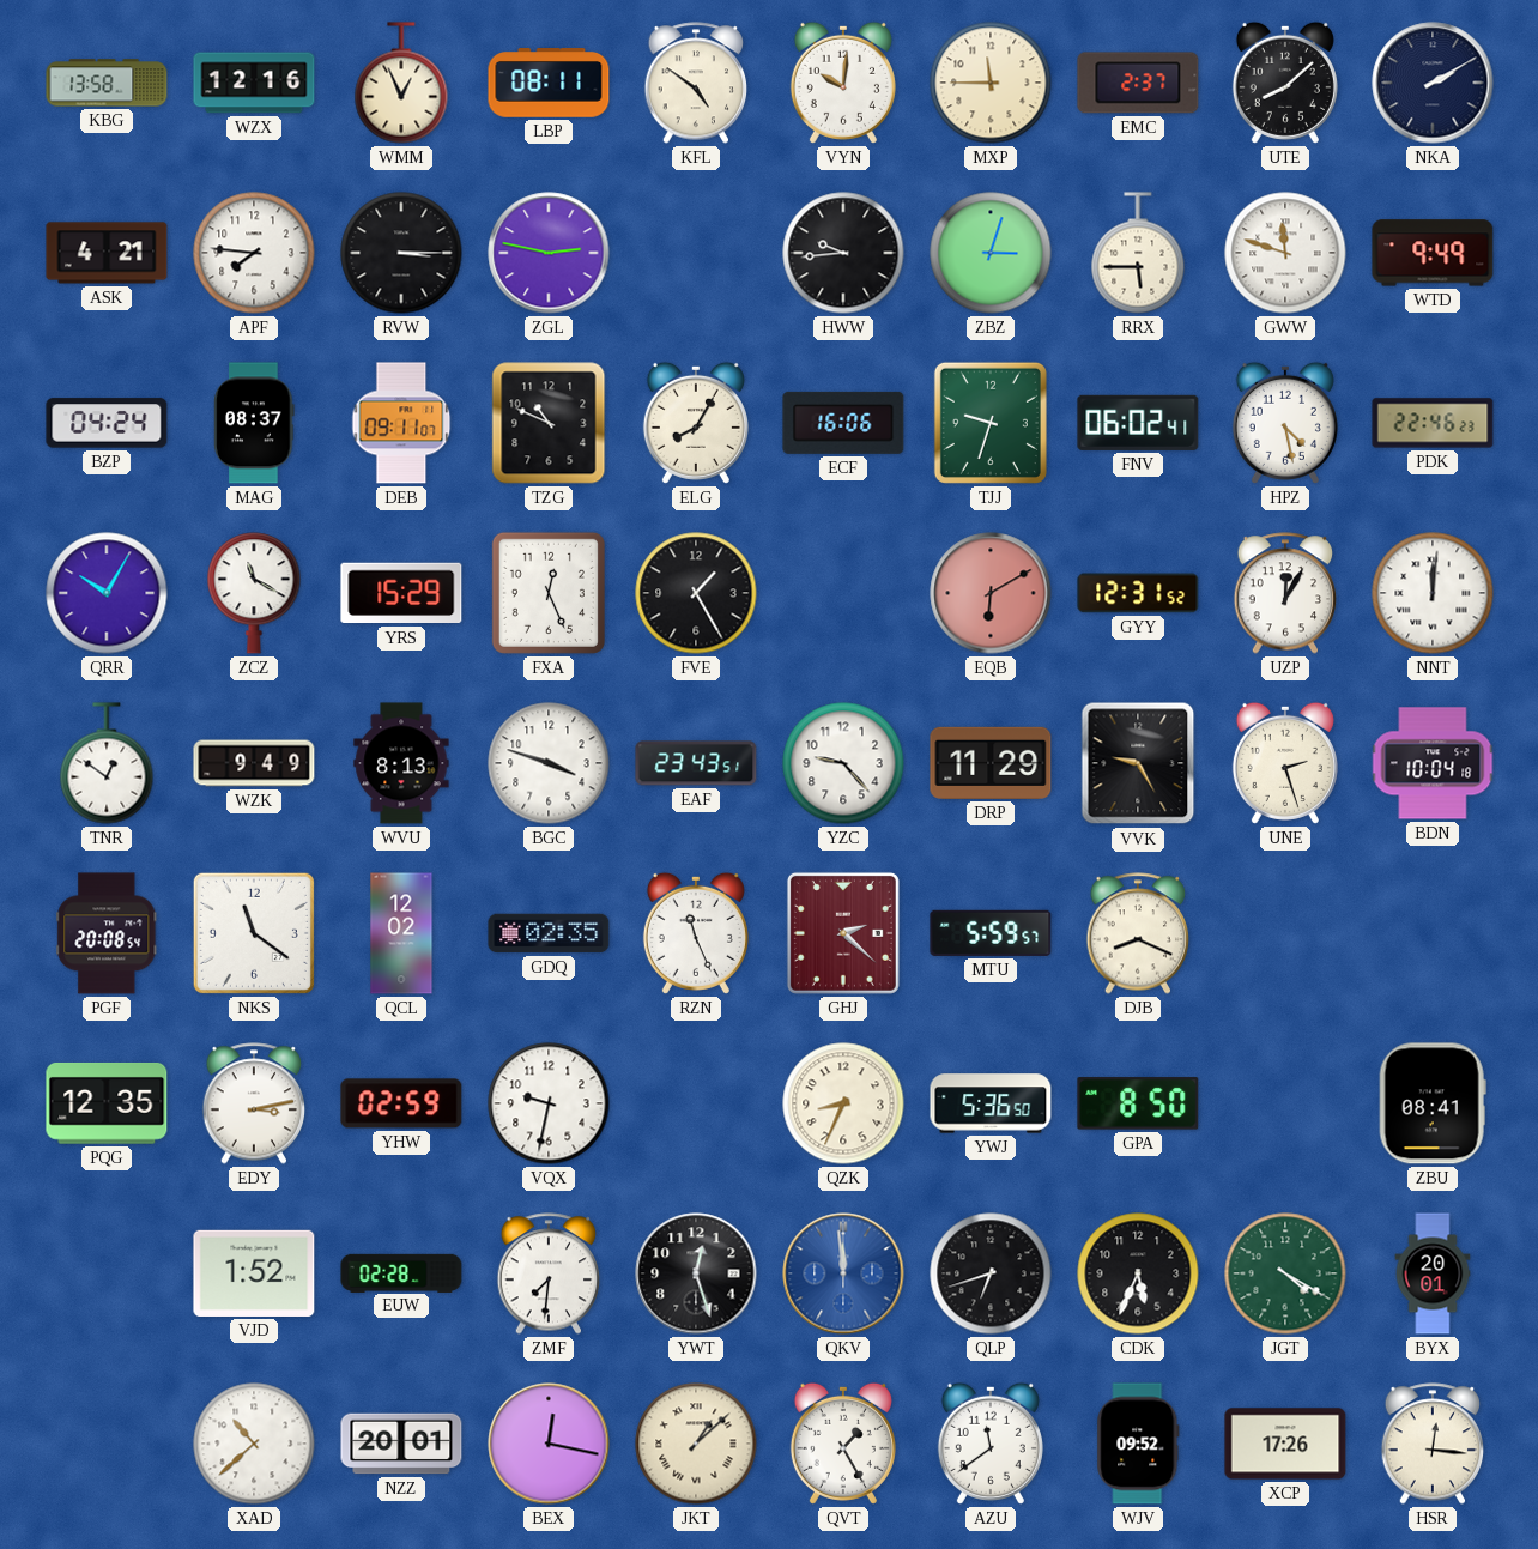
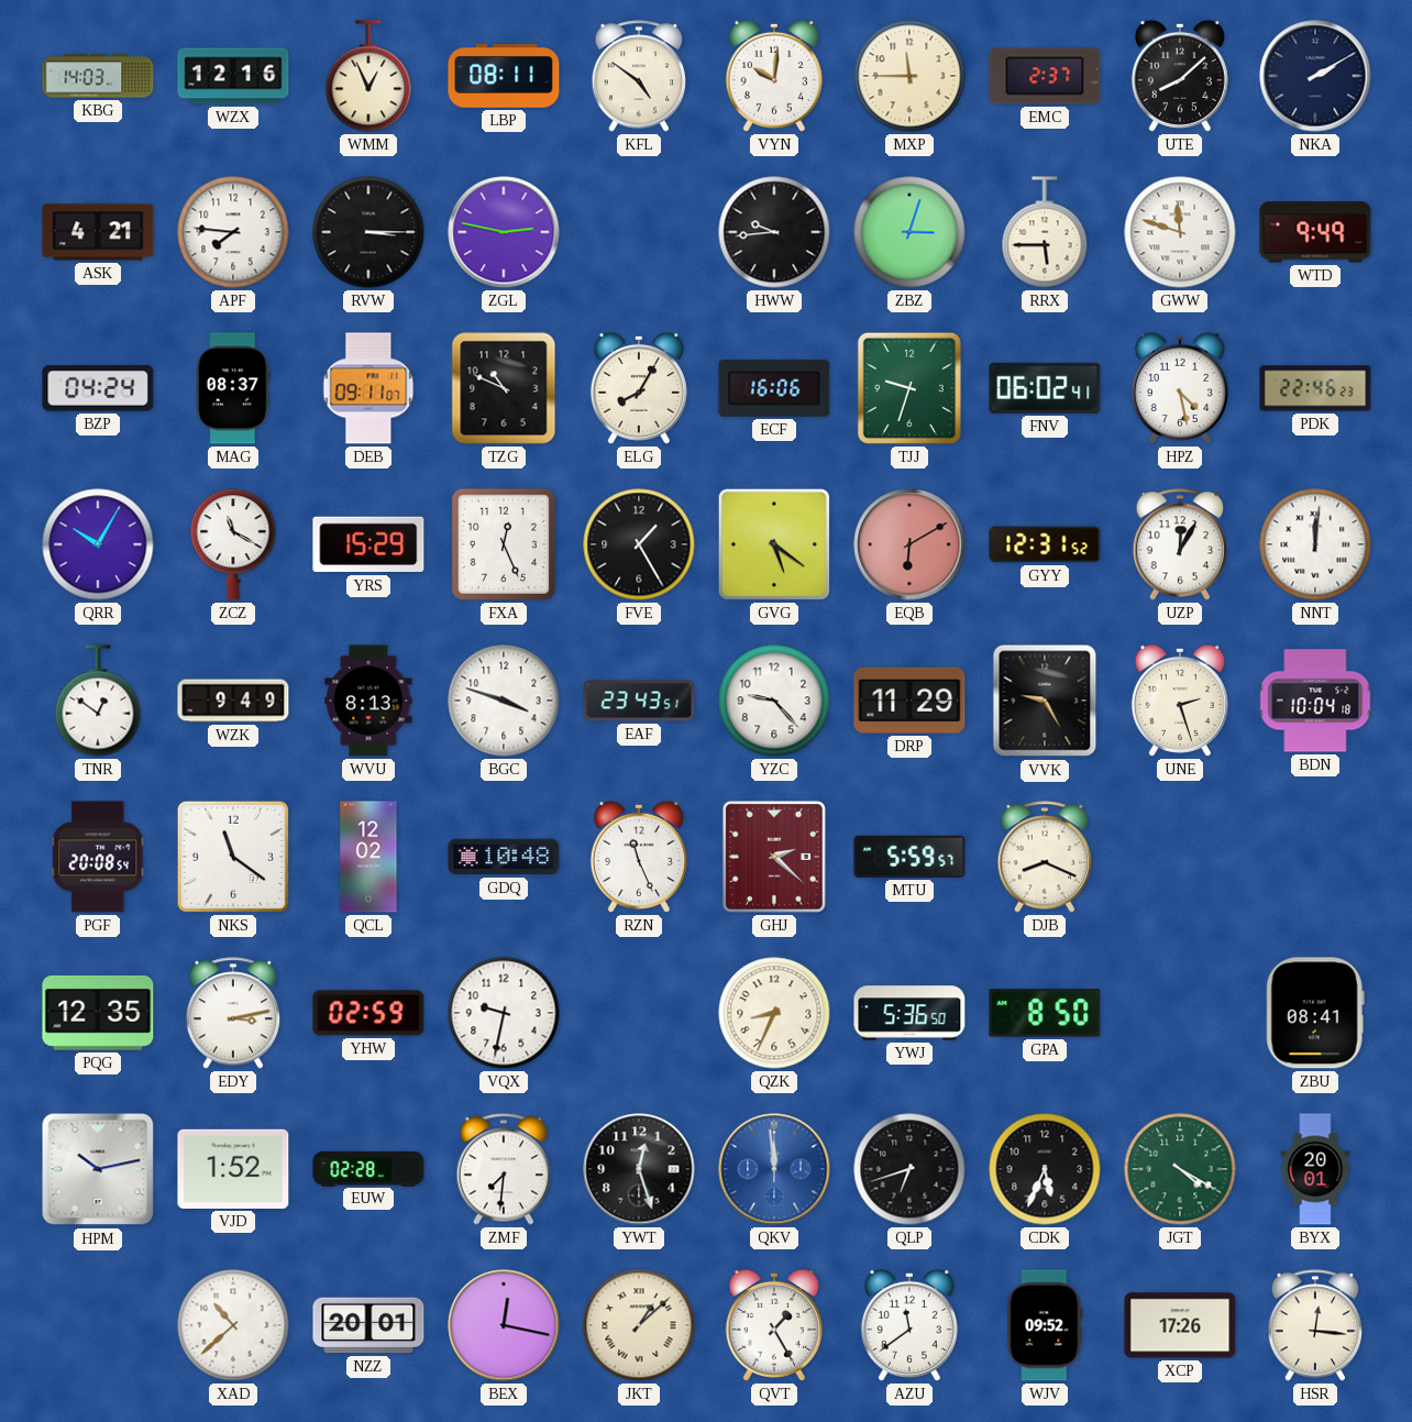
KBG: 13:58 -> 14:03
GVG: none -> 5:21
GDQ: 02:35 -> 10:48
HPM: none -> 10:13
